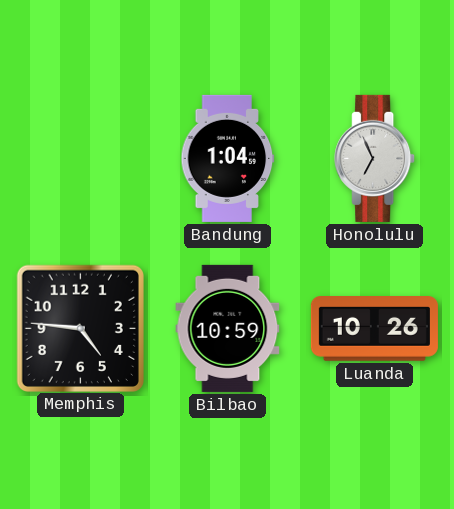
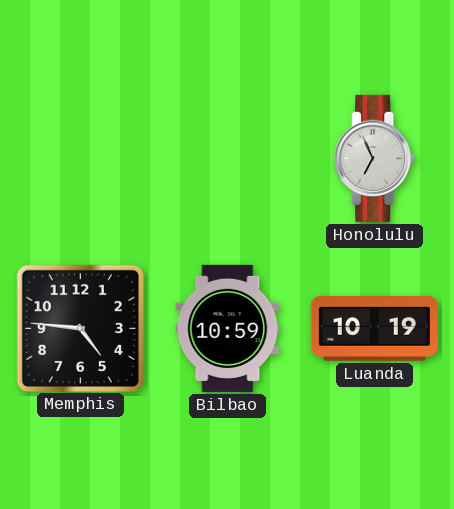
Bandung: 1:04 -> none
Luanda: 10:26 -> 10:19
